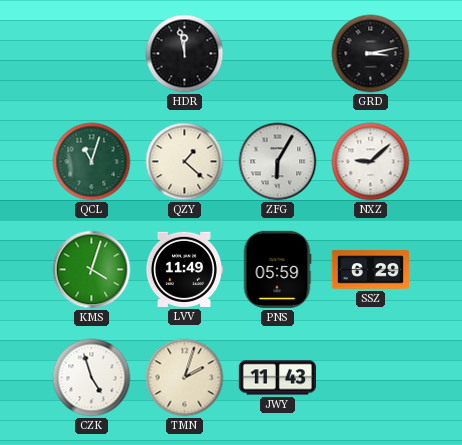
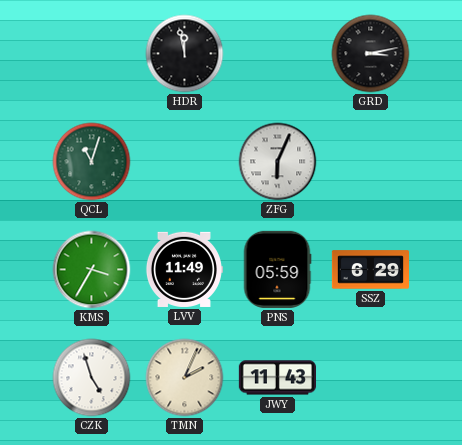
QZY: 1:22 -> none
ZFG: 6:05 -> 6:04
NXZ: 9:08 -> none
KMS: 4:03 -> 3:35
TMN: 2:03 -> 2:04
